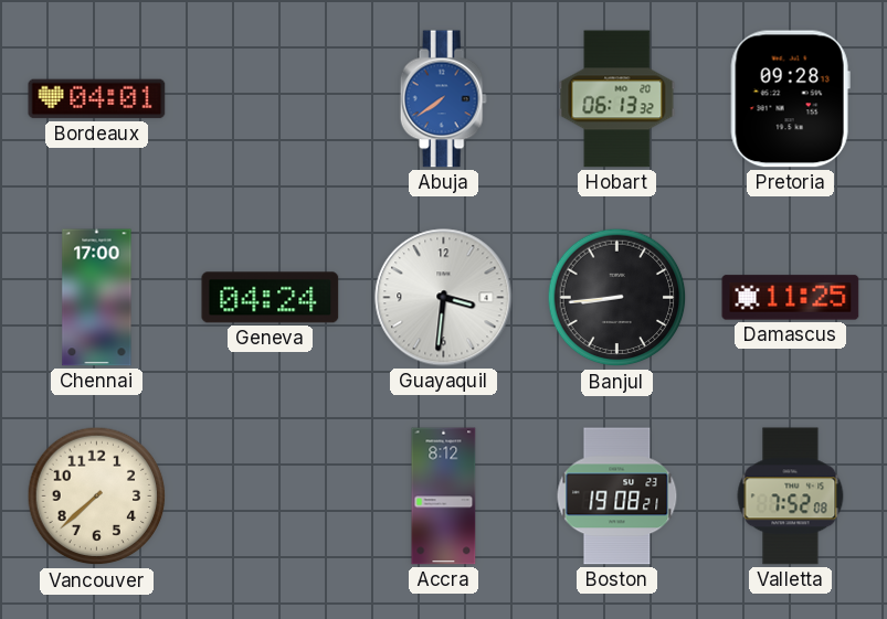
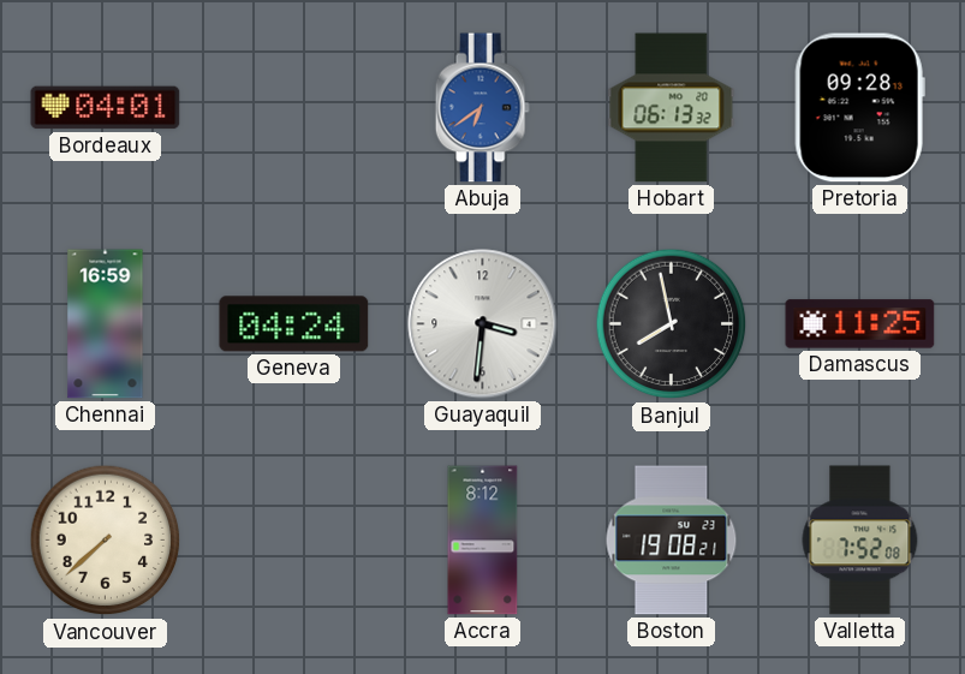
Abuja: 7:39 -> 6:39
Chennai: 17:00 -> 16:59
Banjul: 8:44 -> 7:58
